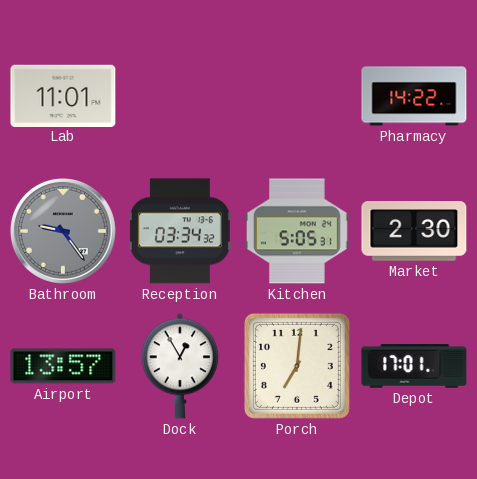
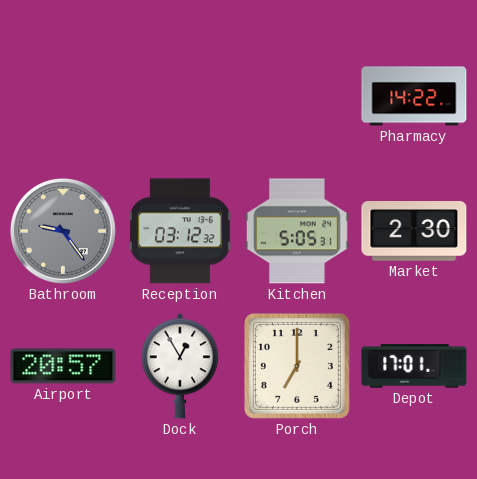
Lab: 11:01 -> none
Reception: 03:34 -> 03:12
Airport: 13:57 -> 20:57
Porch: 7:01 -> 7:00
